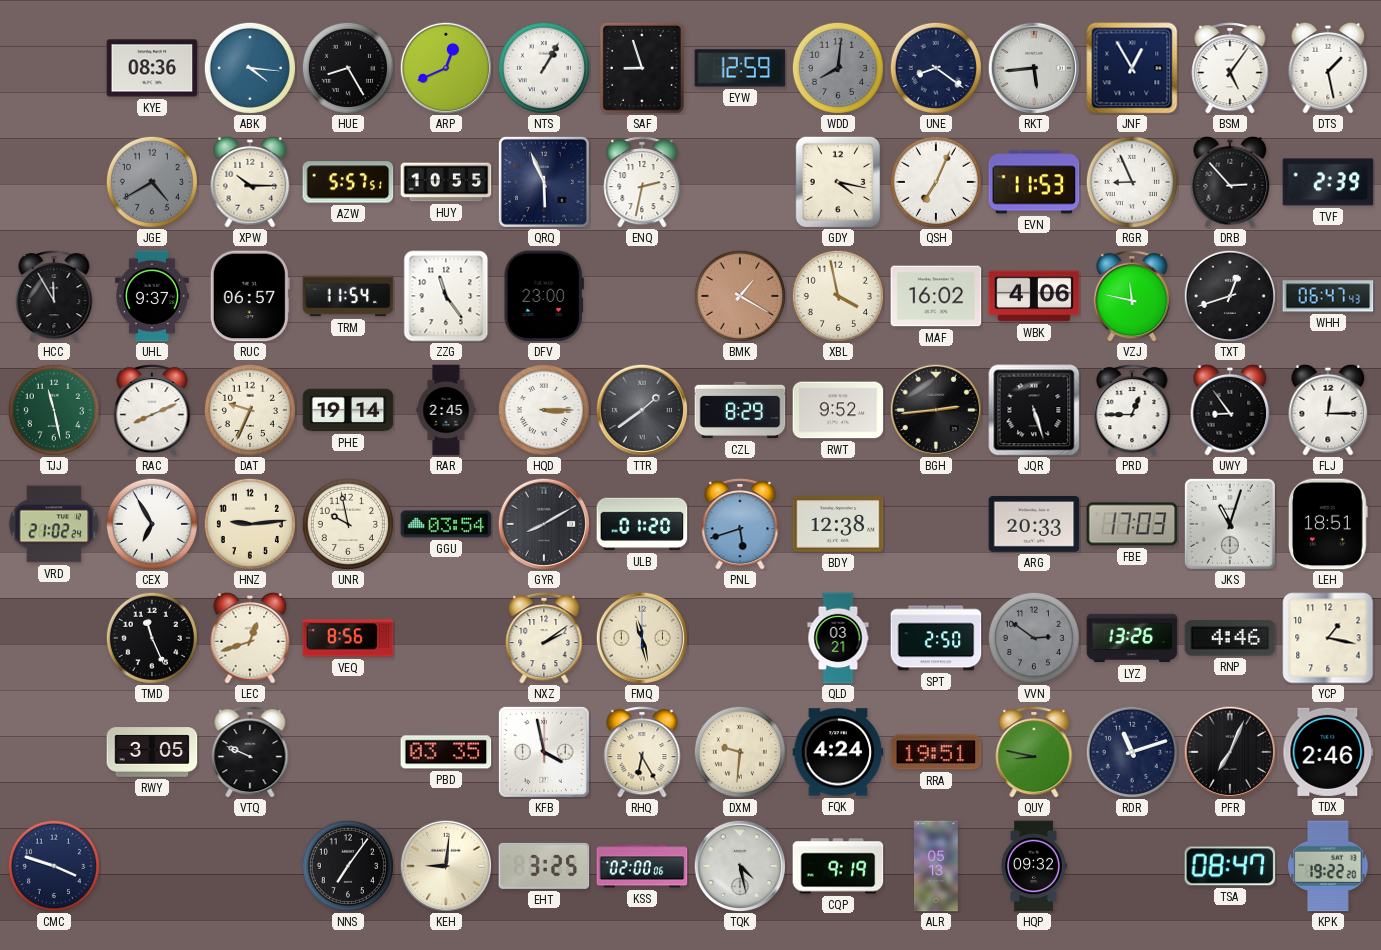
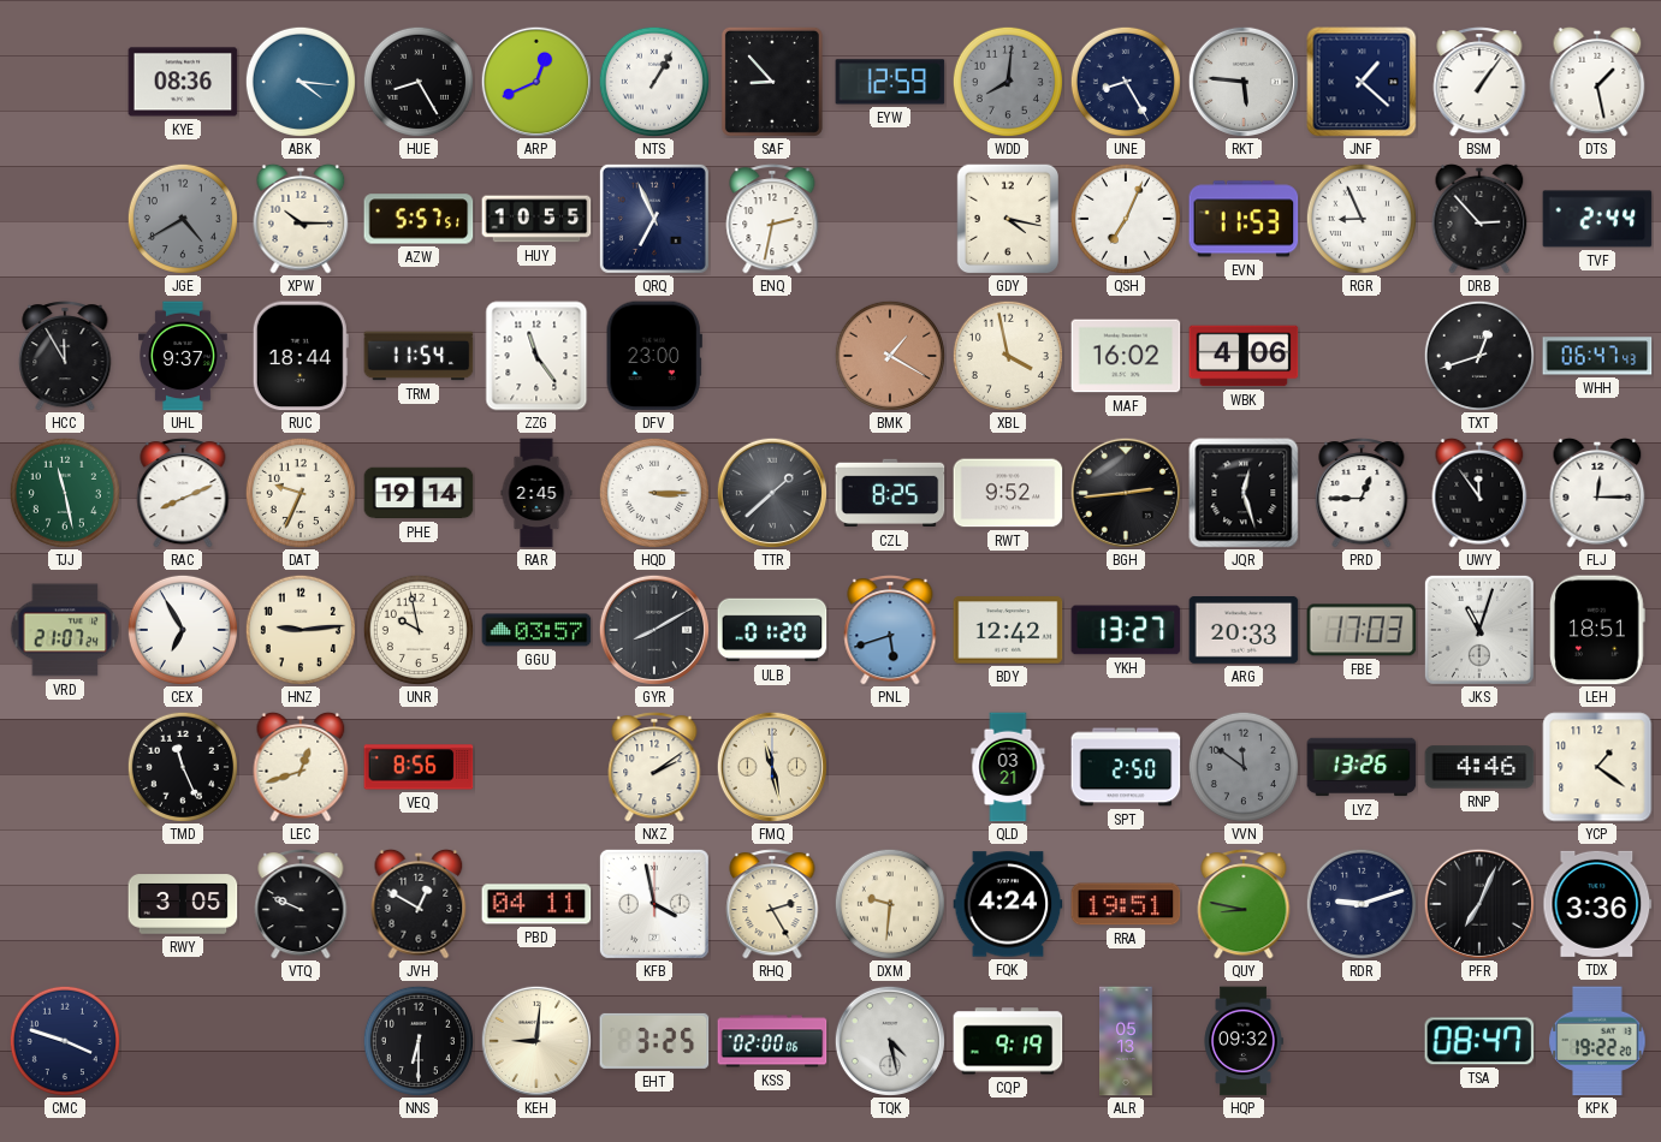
SAF: 8:57 -> 8:53
UNE: 8:21 -> 8:25
RKT: 5:44 -> 5:46
JNF: 12:55 -> 1:22
BSM: 5:06 -> 1:06
QRQ: 5:56 -> 6:56
TVF: 2:39 -> 2:44
RUC: 06:57 -> 18:44
VZJ: 11:47 -> none
TTR: 1:39 -> 1:38
CZL: 8:29 -> 8:25
JQR: 5:27 -> 12:27
UWY: 8:54 -> 11:54
VRD: 21:02 -> 21:07
GGU: 03:54 -> 03:57
BDY: 12:38 -> 12:42
YKH: none -> 13:27
VVN: 2:51 -> 11:51
YCP: 1:17 -> 1:21
JVH: none -> 12:50
PBD: 03:35 -> 04:11
RHQ: 6:25 -> 2:25
RDR: 11:12 -> 9:12
TDX: 2:46 -> 3:36
NNS: 7:06 -> 6:30
